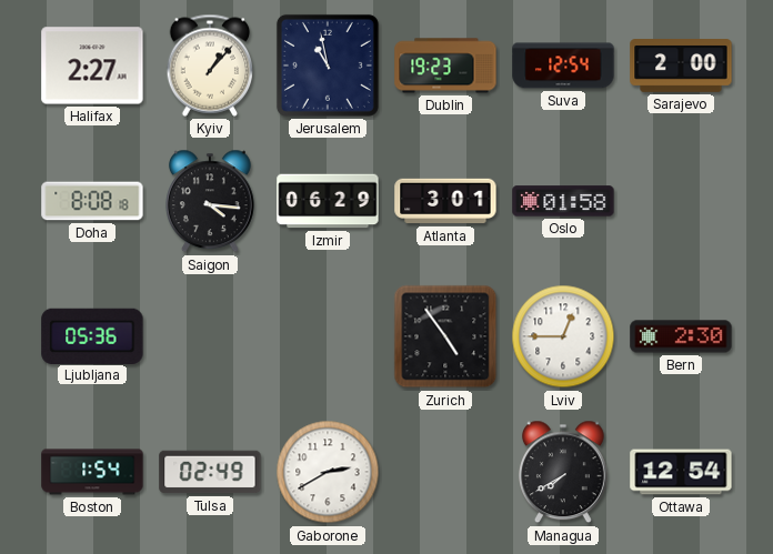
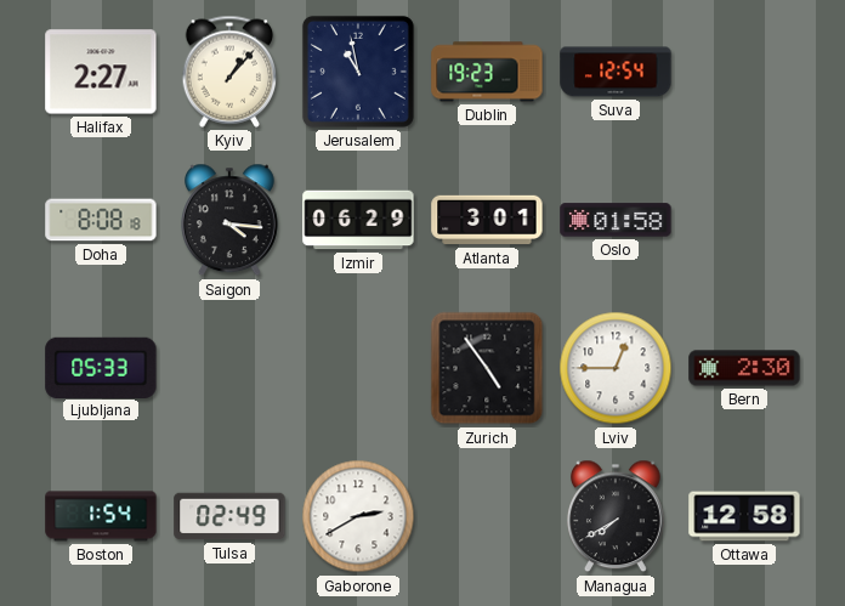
Sarajevo: 2:00 -> none
Ljubljana: 05:36 -> 05:33
Ottawa: 12:54 -> 12:58
